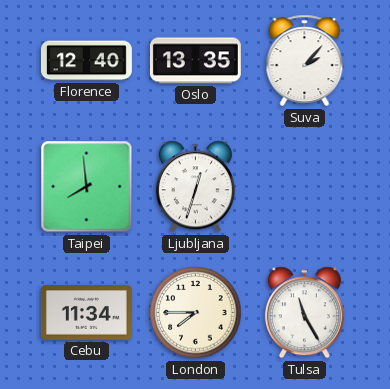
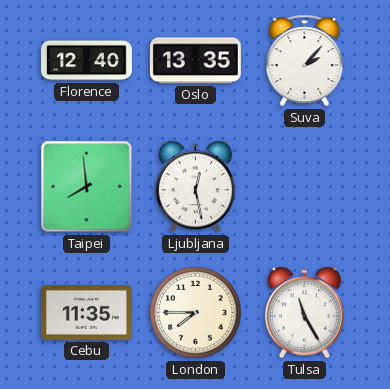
Ljubljana: 12:33 -> 12:28
Cebu: 11:34 -> 11:35
